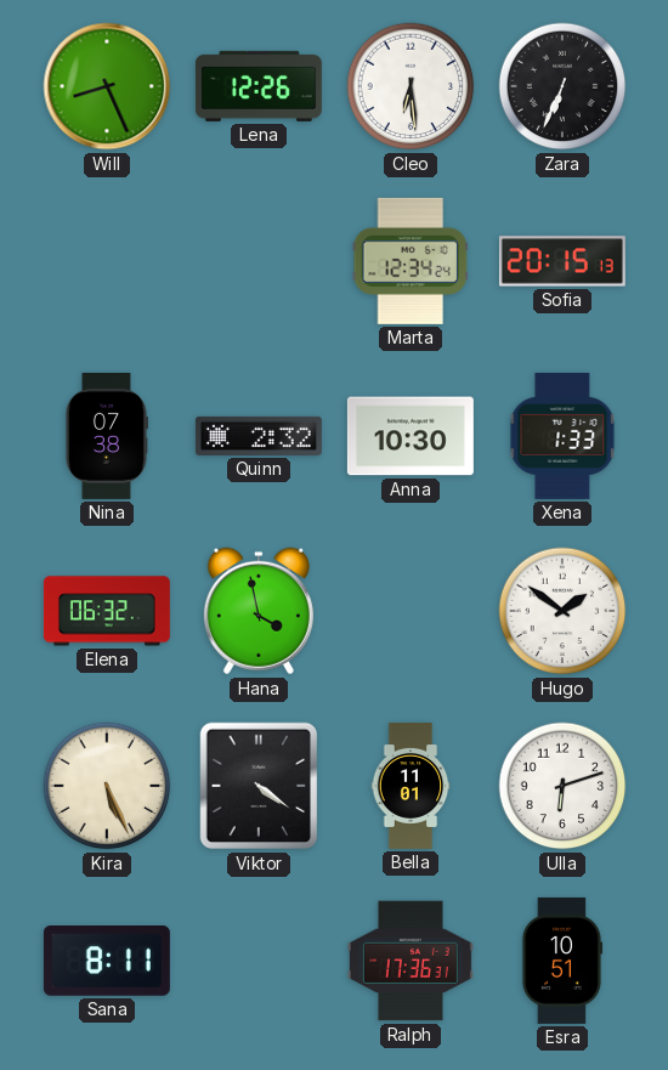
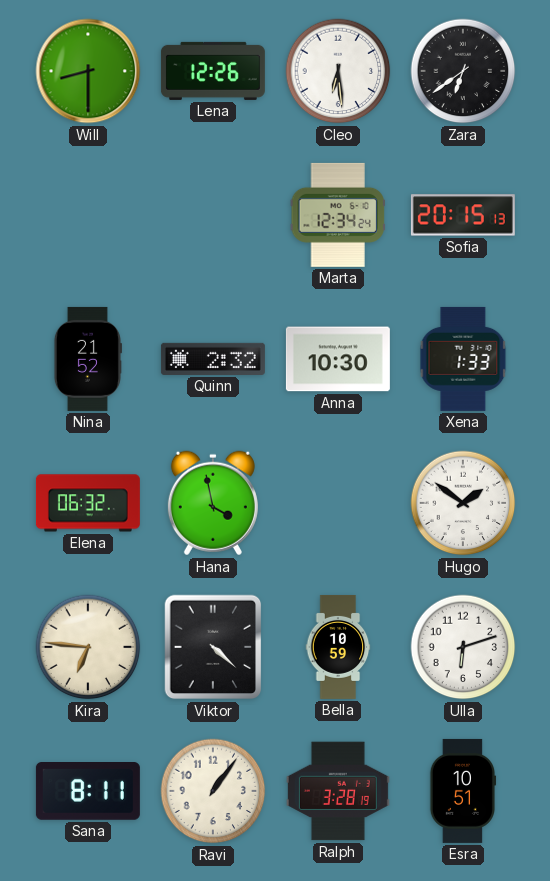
Will: 8:26 -> 8:30
Zara: 6:34 -> 6:39
Nina: 07:38 -> 21:52
Kira: 5:26 -> 6:46
Viktor: 4:21 -> 4:22
Bella: 11:01 -> 10:59
Ravi: none -> 1:06
Ralph: 17:36 -> 3:28
